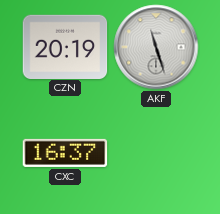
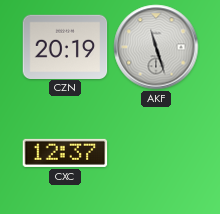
CXC: 16:37 -> 12:37
